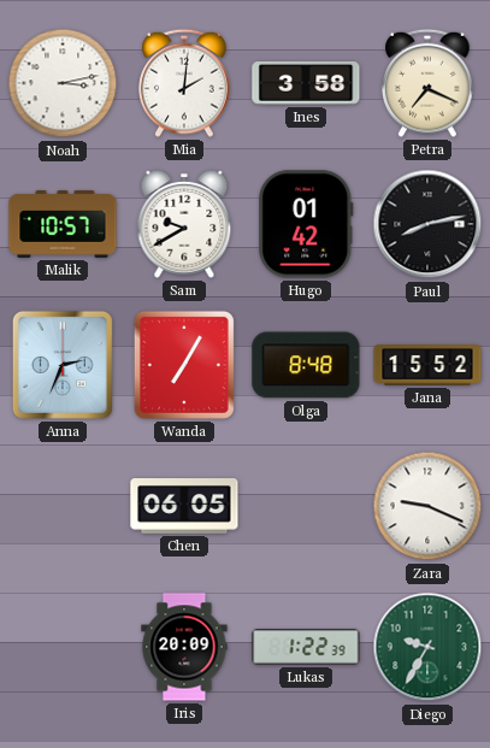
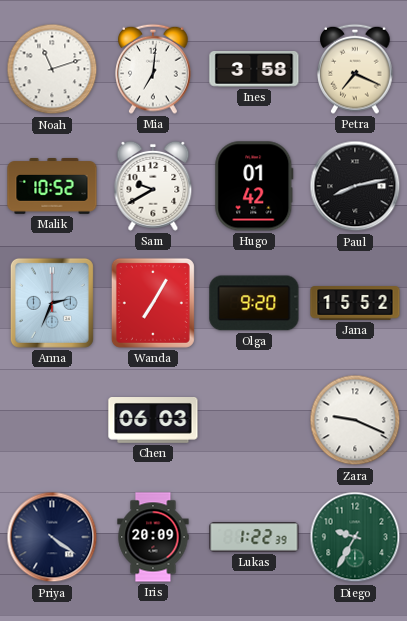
Noah: 3:13 -> 11:12
Mia: 2:01 -> 7:01
Malik: 10:57 -> 10:52
Olga: 8:48 -> 9:20
Chen: 06:05 -> 06:03
Priya: none -> 4:21
